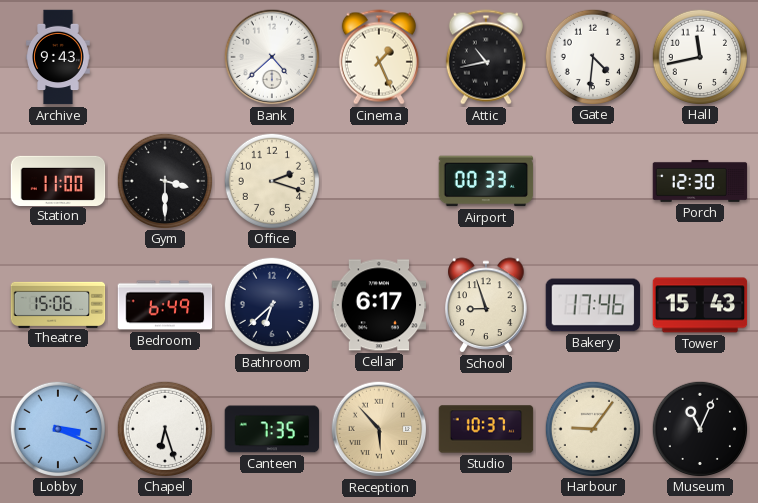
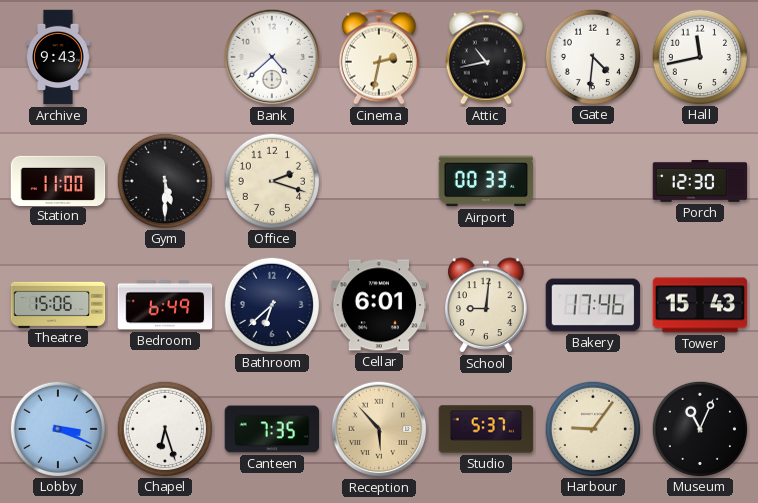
Cinema: 1:26 -> 2:32
Gym: 3:30 -> 5:30
Cellar: 6:17 -> 6:01
School: 8:57 -> 9:01
Studio: 10:37 -> 5:37
